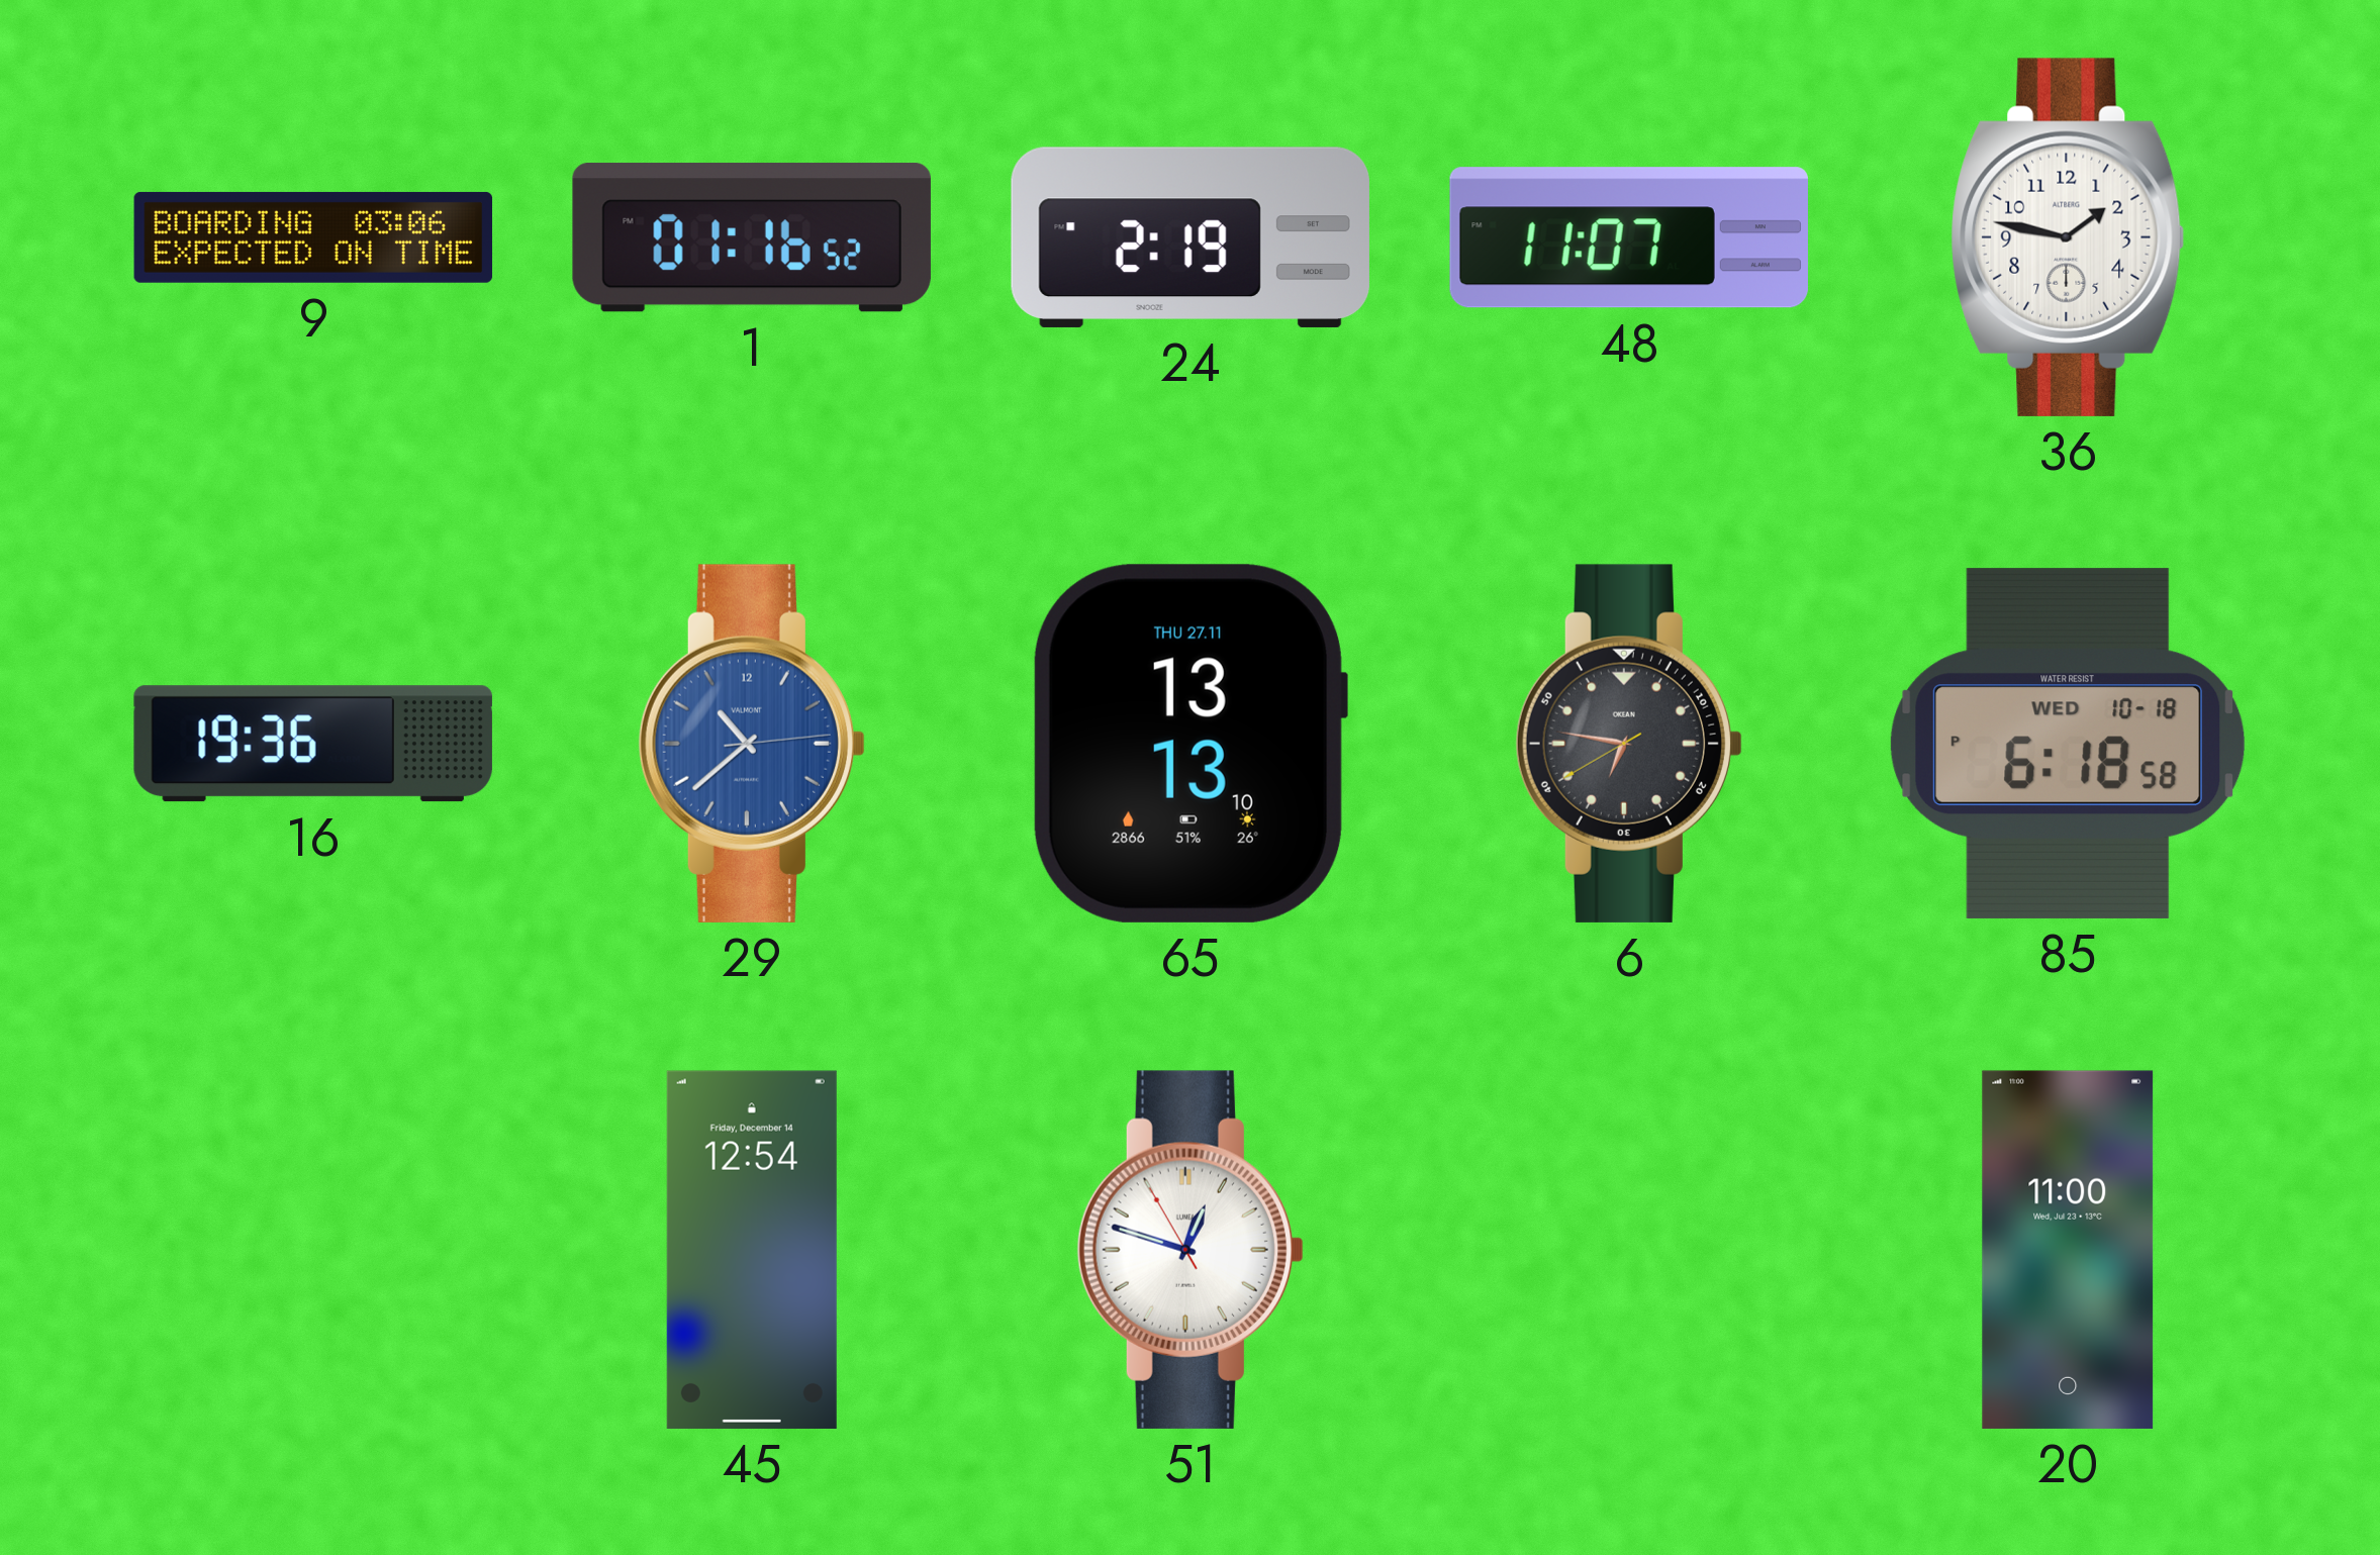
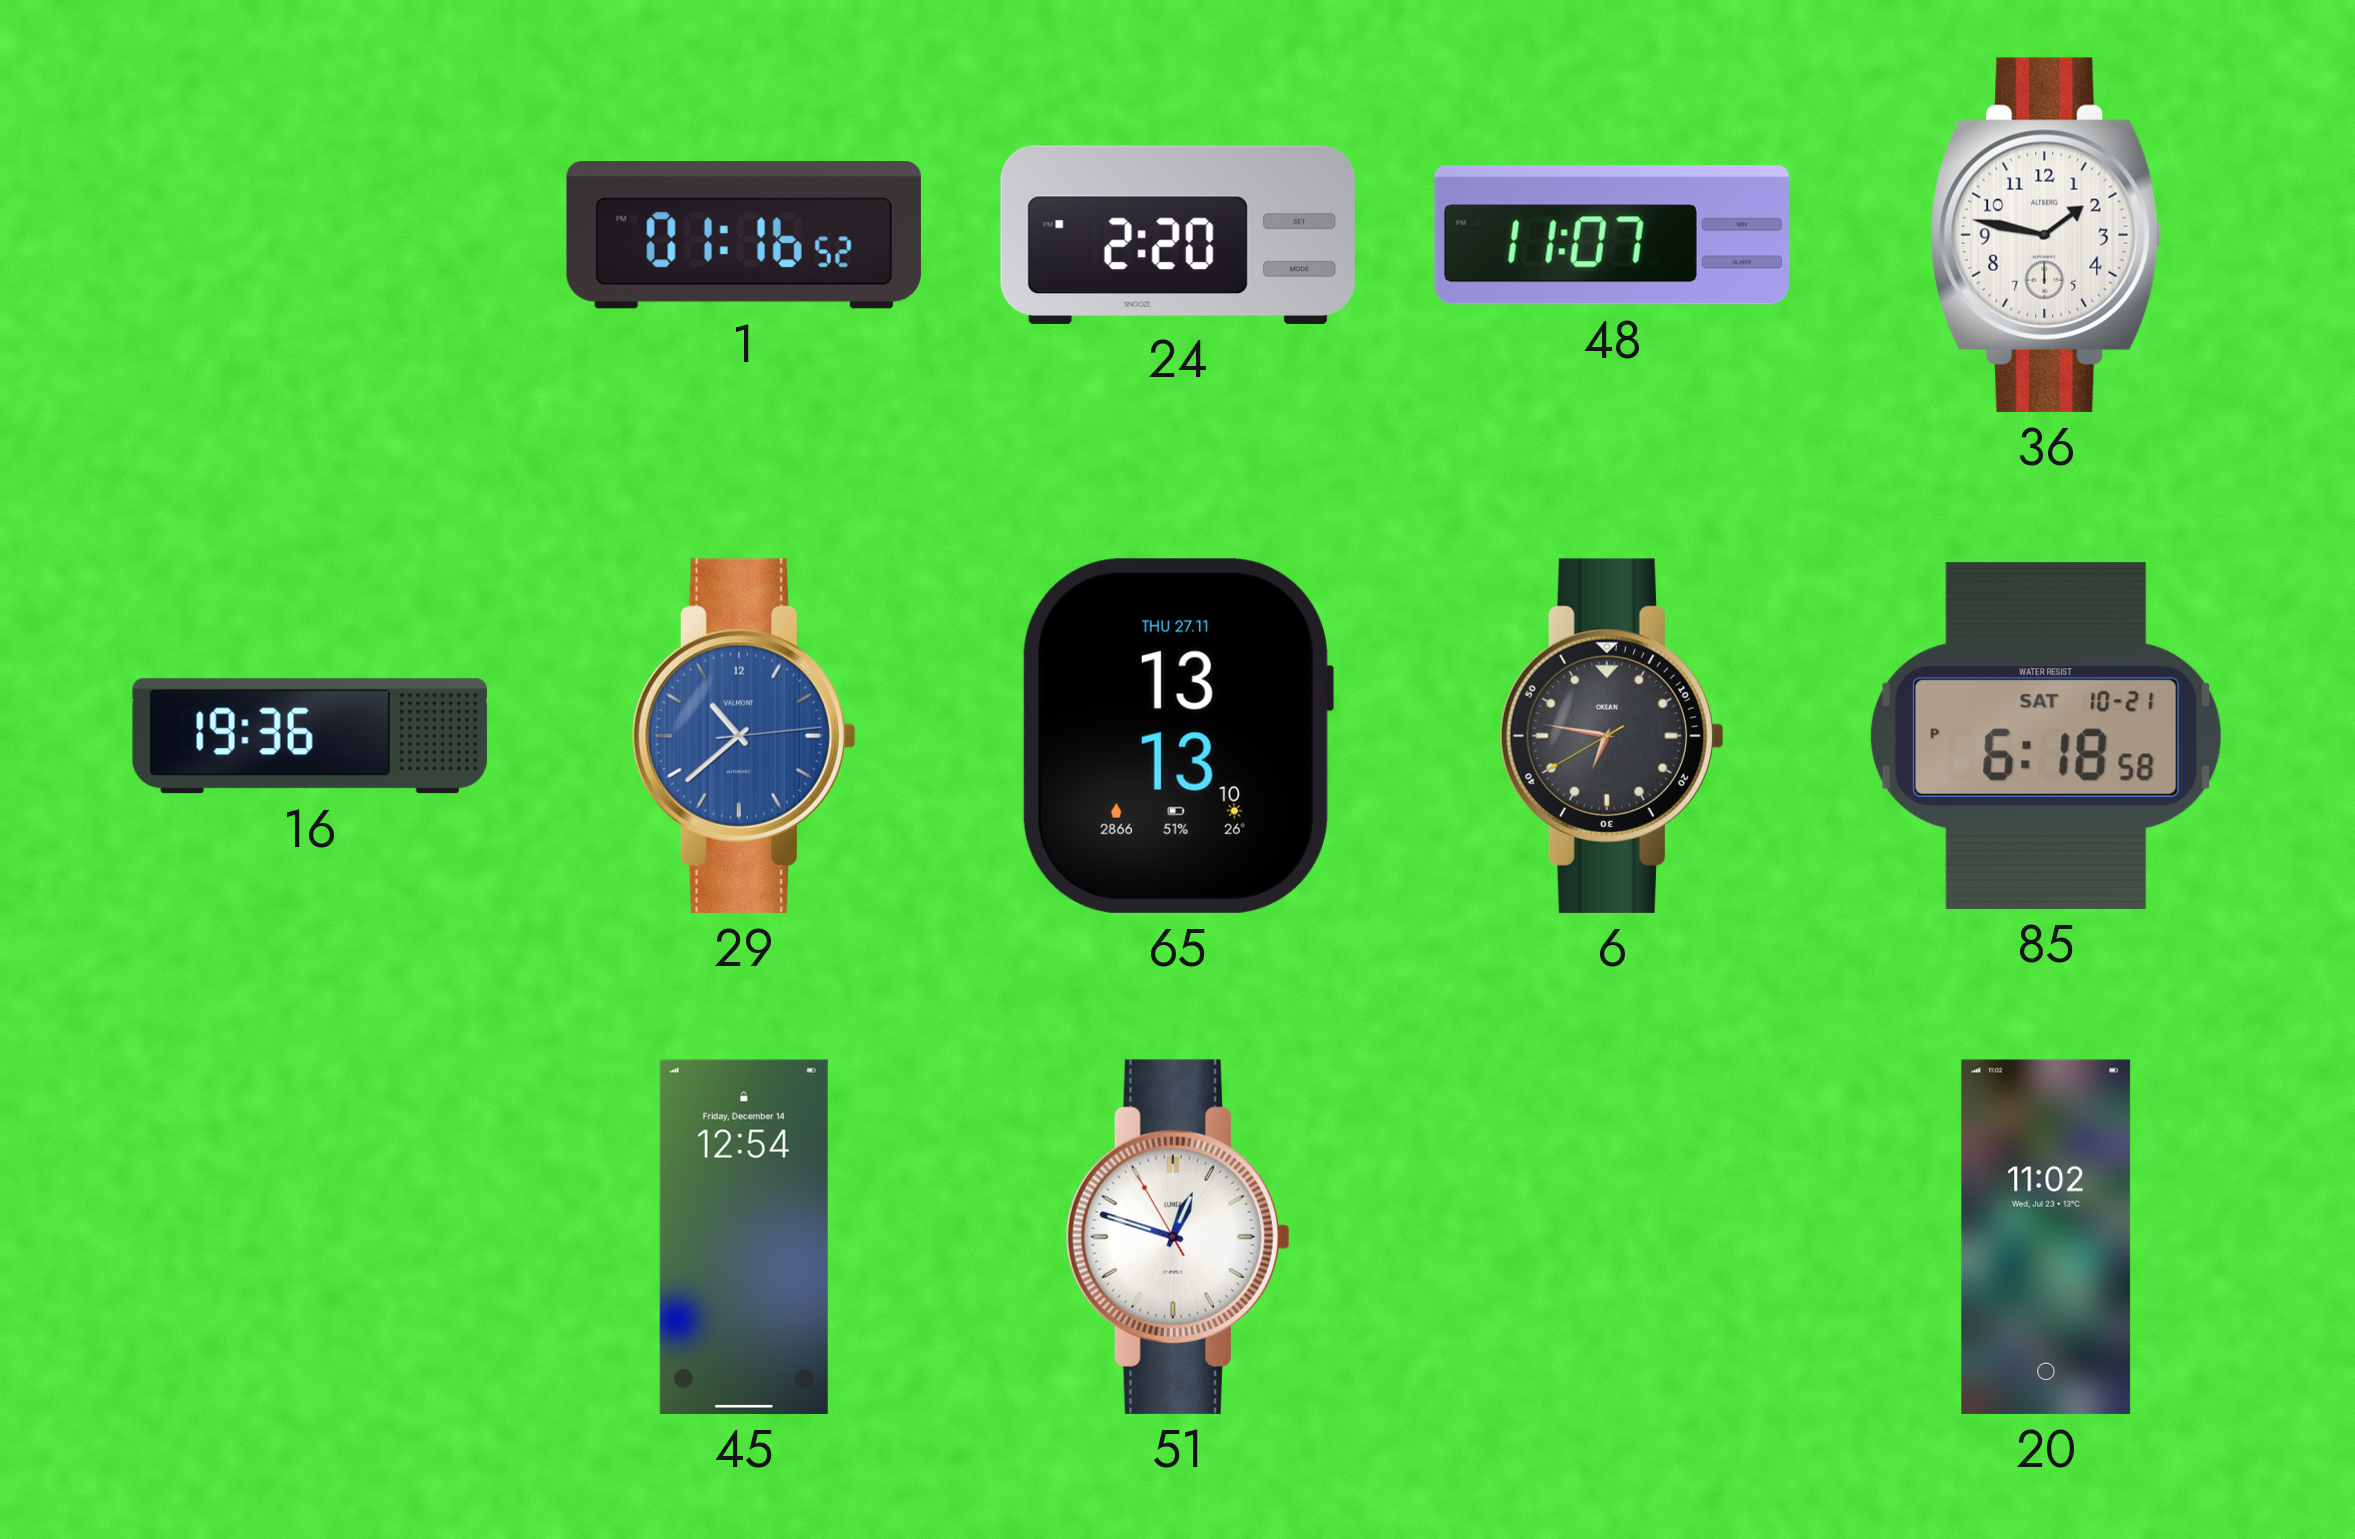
9: 03:06 -> none
24: 2:19 -> 2:20
85 date: WED 10-18 -> SAT 10-21
20: 11:00 -> 11:02
